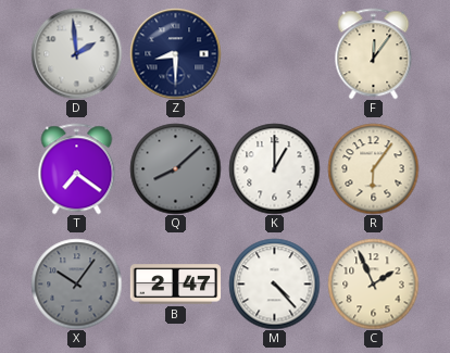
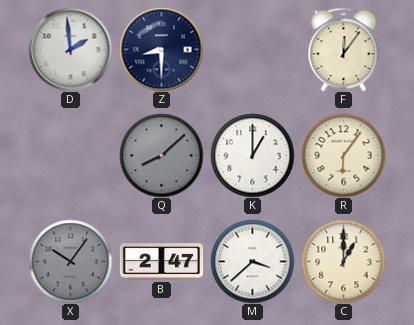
T: 7:21 -> none
M: 4:23 -> 3:38
C: 1:56 -> 1:00
